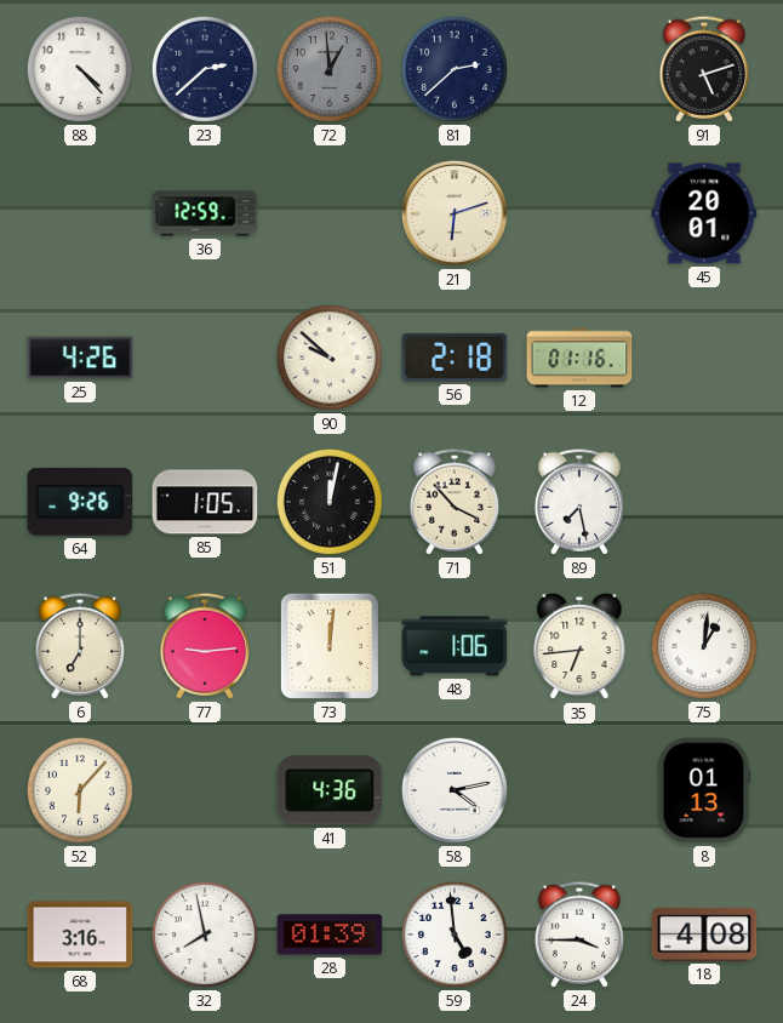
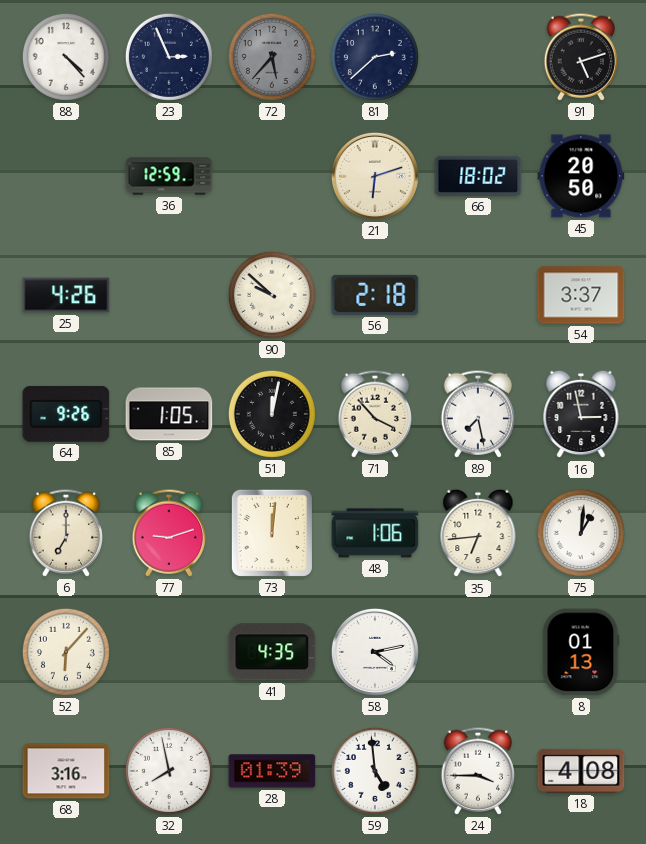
23: 2:38 -> 2:56
72: 12:59 -> 5:37
66: none -> 18:02
45: 20:01 -> 20:50
12: 01:16 -> none
54: none -> 3:37
16: none -> 2:58
77: 9:14 -> 9:12
41: 4:36 -> 4:35
